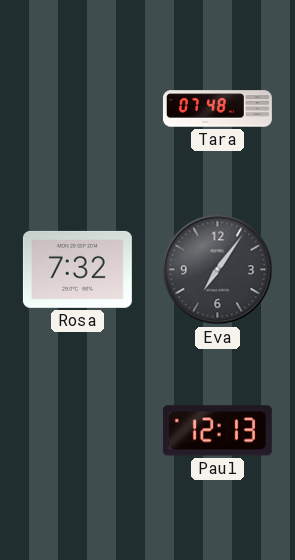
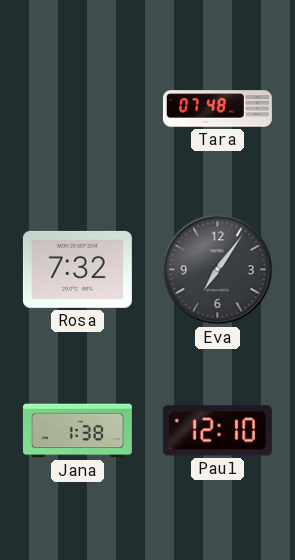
Jana: none -> 1:38
Paul: 12:13 -> 12:10
